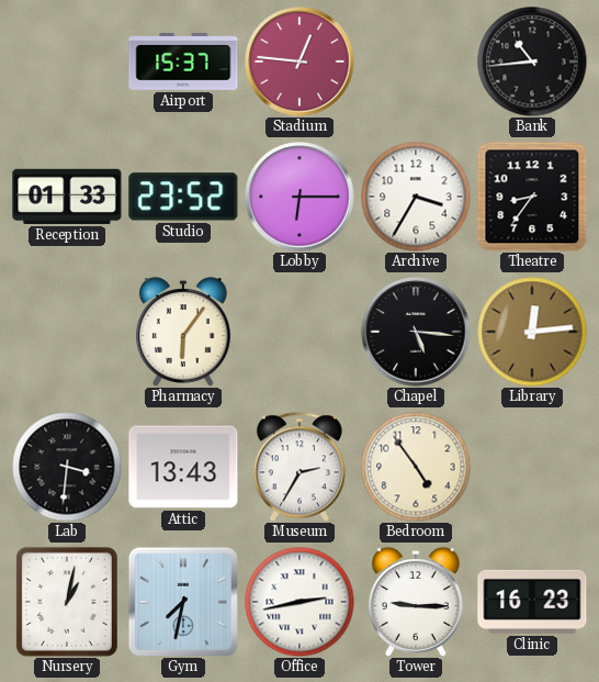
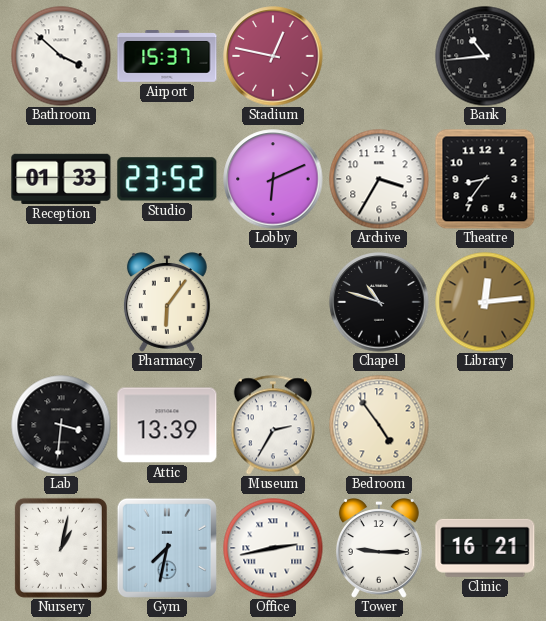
Bathroom: none -> 3:52
Stadium: 12:46 -> 12:47
Lobby: 6:15 -> 6:11
Chapel: 5:16 -> 10:48
Attic: 13:43 -> 13:39
Clinic: 16:23 -> 16:21
